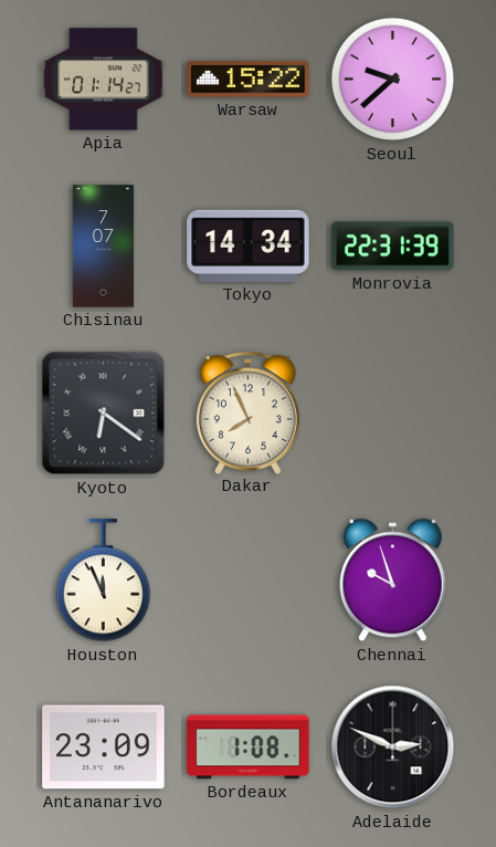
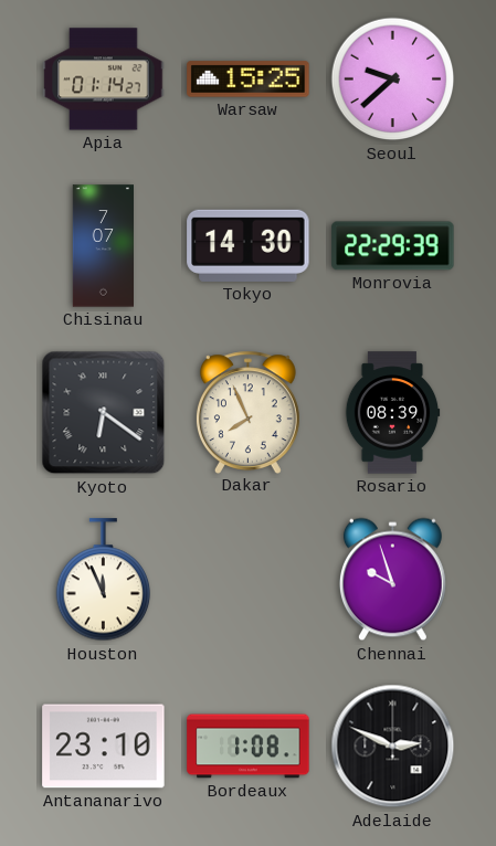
Warsaw: 15:22 -> 15:25
Tokyo: 14:34 -> 14:30
Monrovia: 22:31 -> 22:29
Rosario: none -> 08:39
Antananarivo: 23:09 -> 23:10
